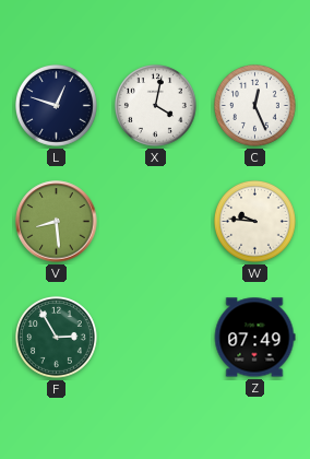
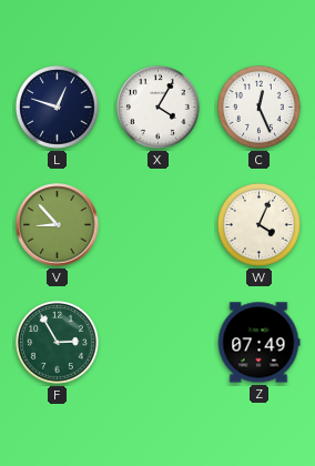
X: 4:02 -> 4:05
V: 8:29 -> 8:53
W: 9:46 -> 4:04
